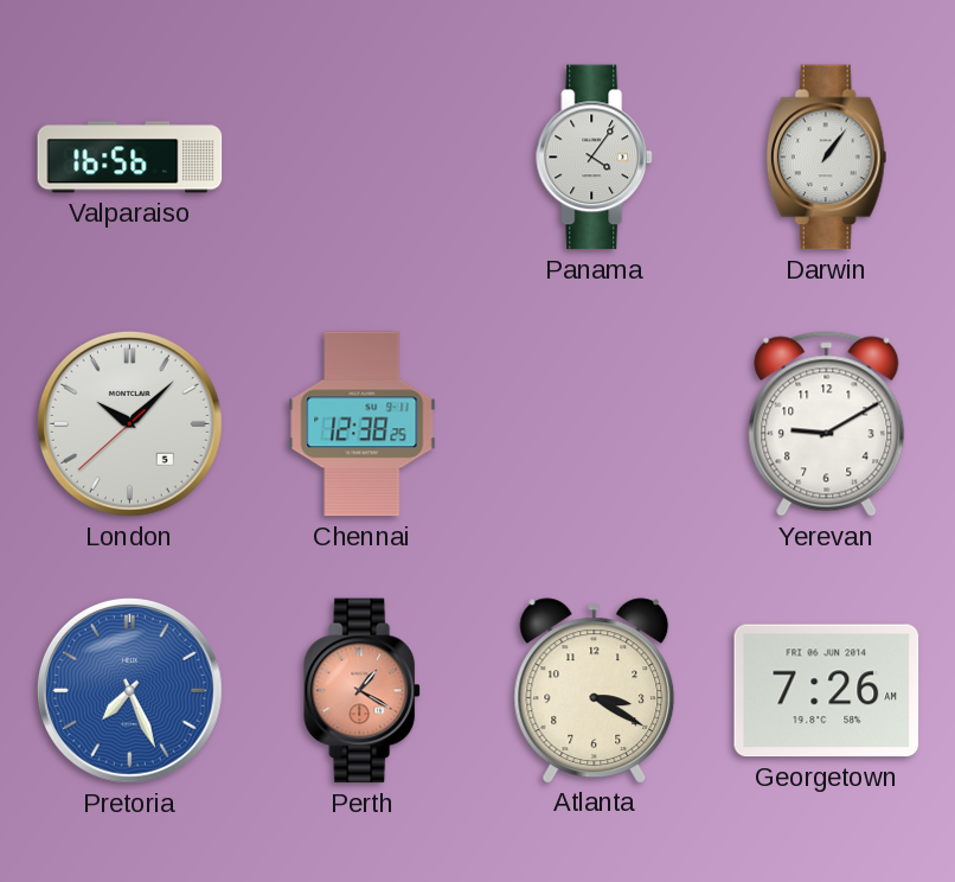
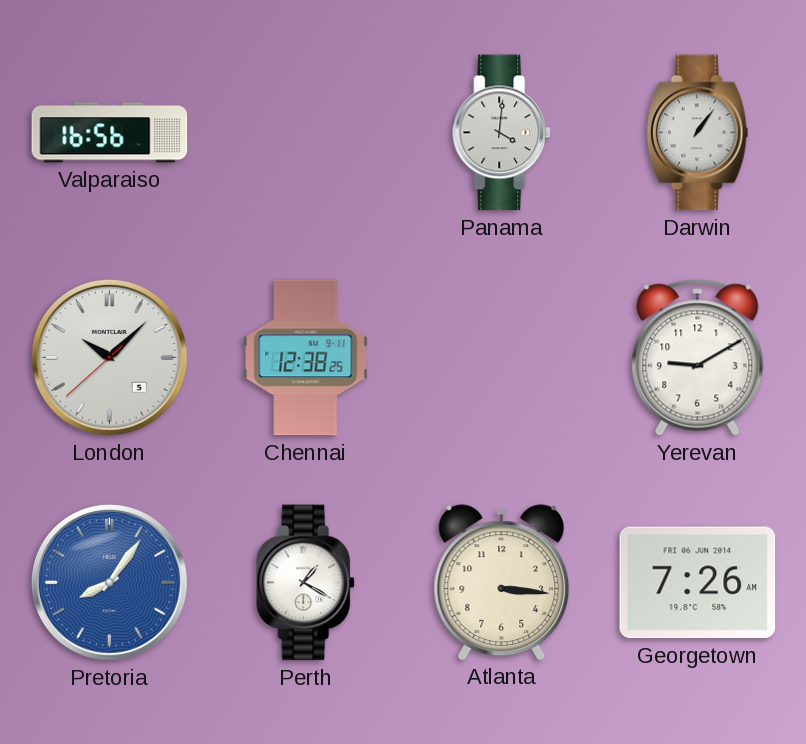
Panama: 4:06 -> 4:01
Pretoria: 7:26 -> 8:06
Perth dial: salmon -> white
Atlanta: 3:20 -> 3:16
